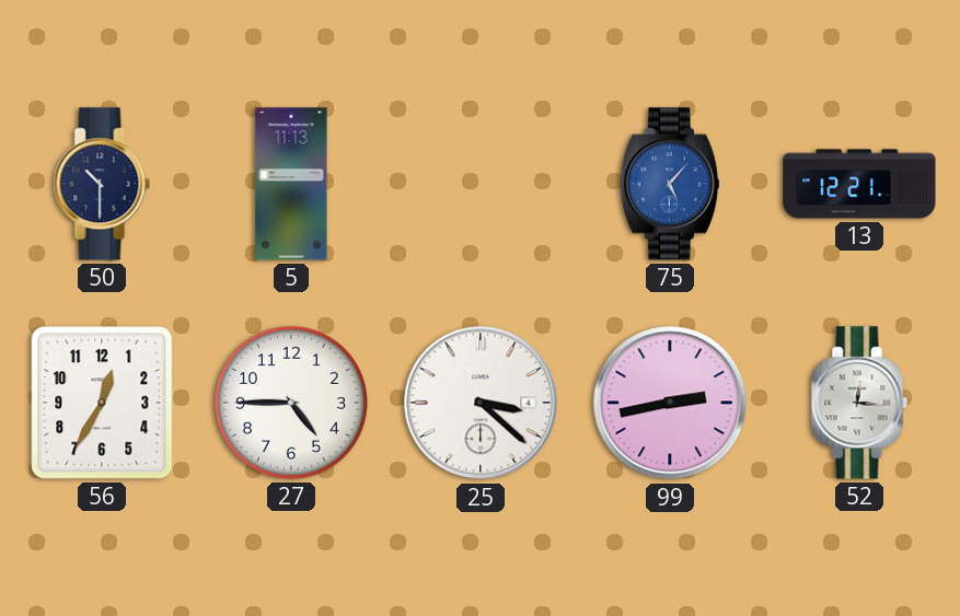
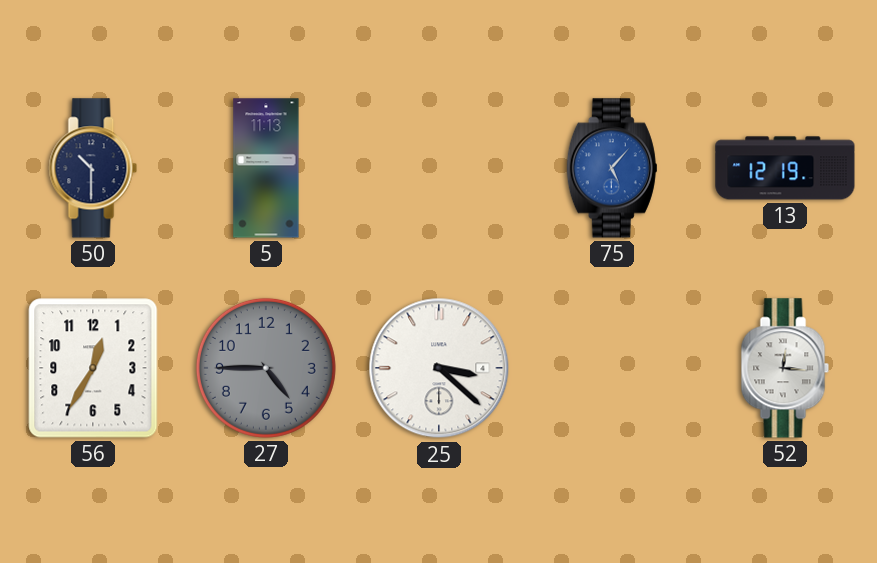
13: 12:21 -> 12:19
27 dial: white -> grey
99: 2:43 -> none
